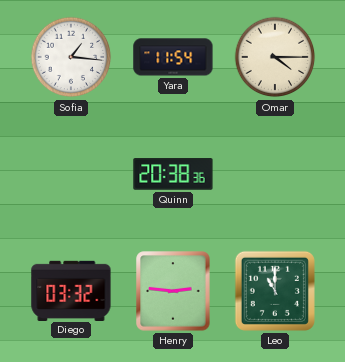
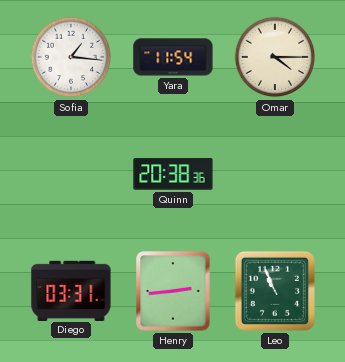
Diego: 03:32 -> 03:31
Henry: 2:46 -> 2:44
Leo: 11:00 -> 10:56
